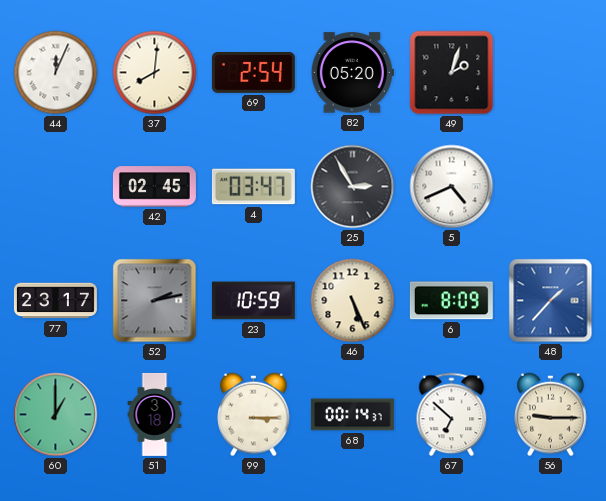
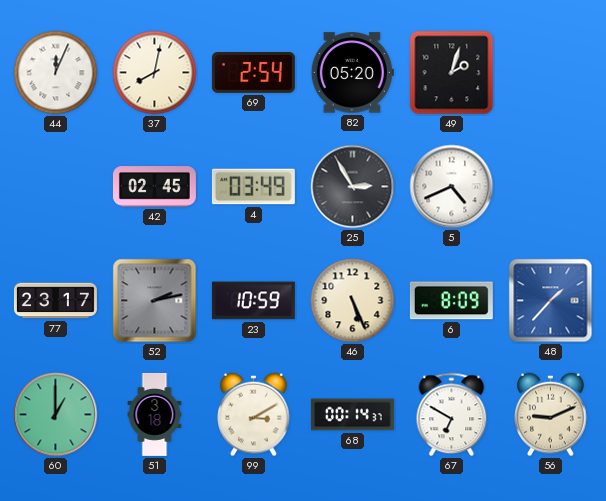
37: 8:01 -> 8:02
4: 03:47 -> 03:49
99: 3:15 -> 3:10
67: 6:52 -> 6:50
56: 9:15 -> 9:11
